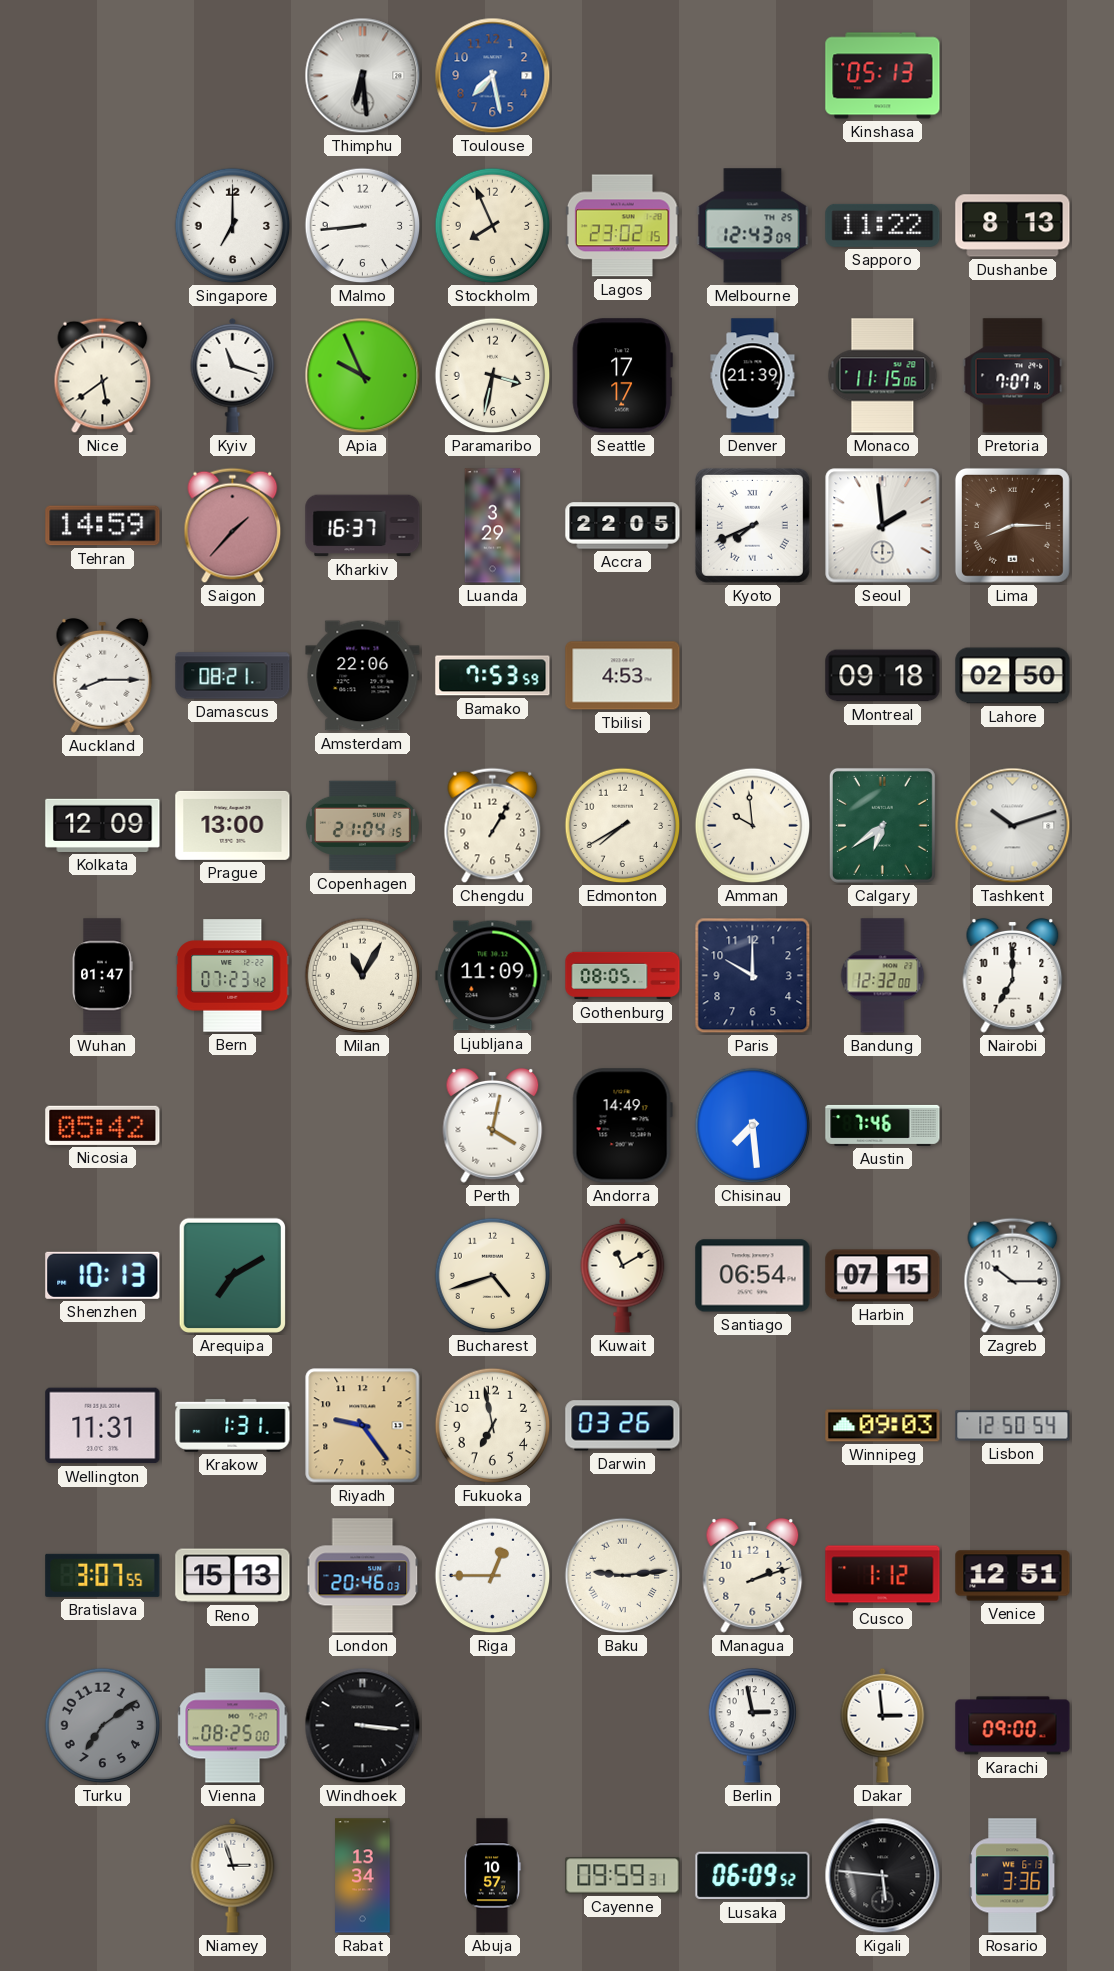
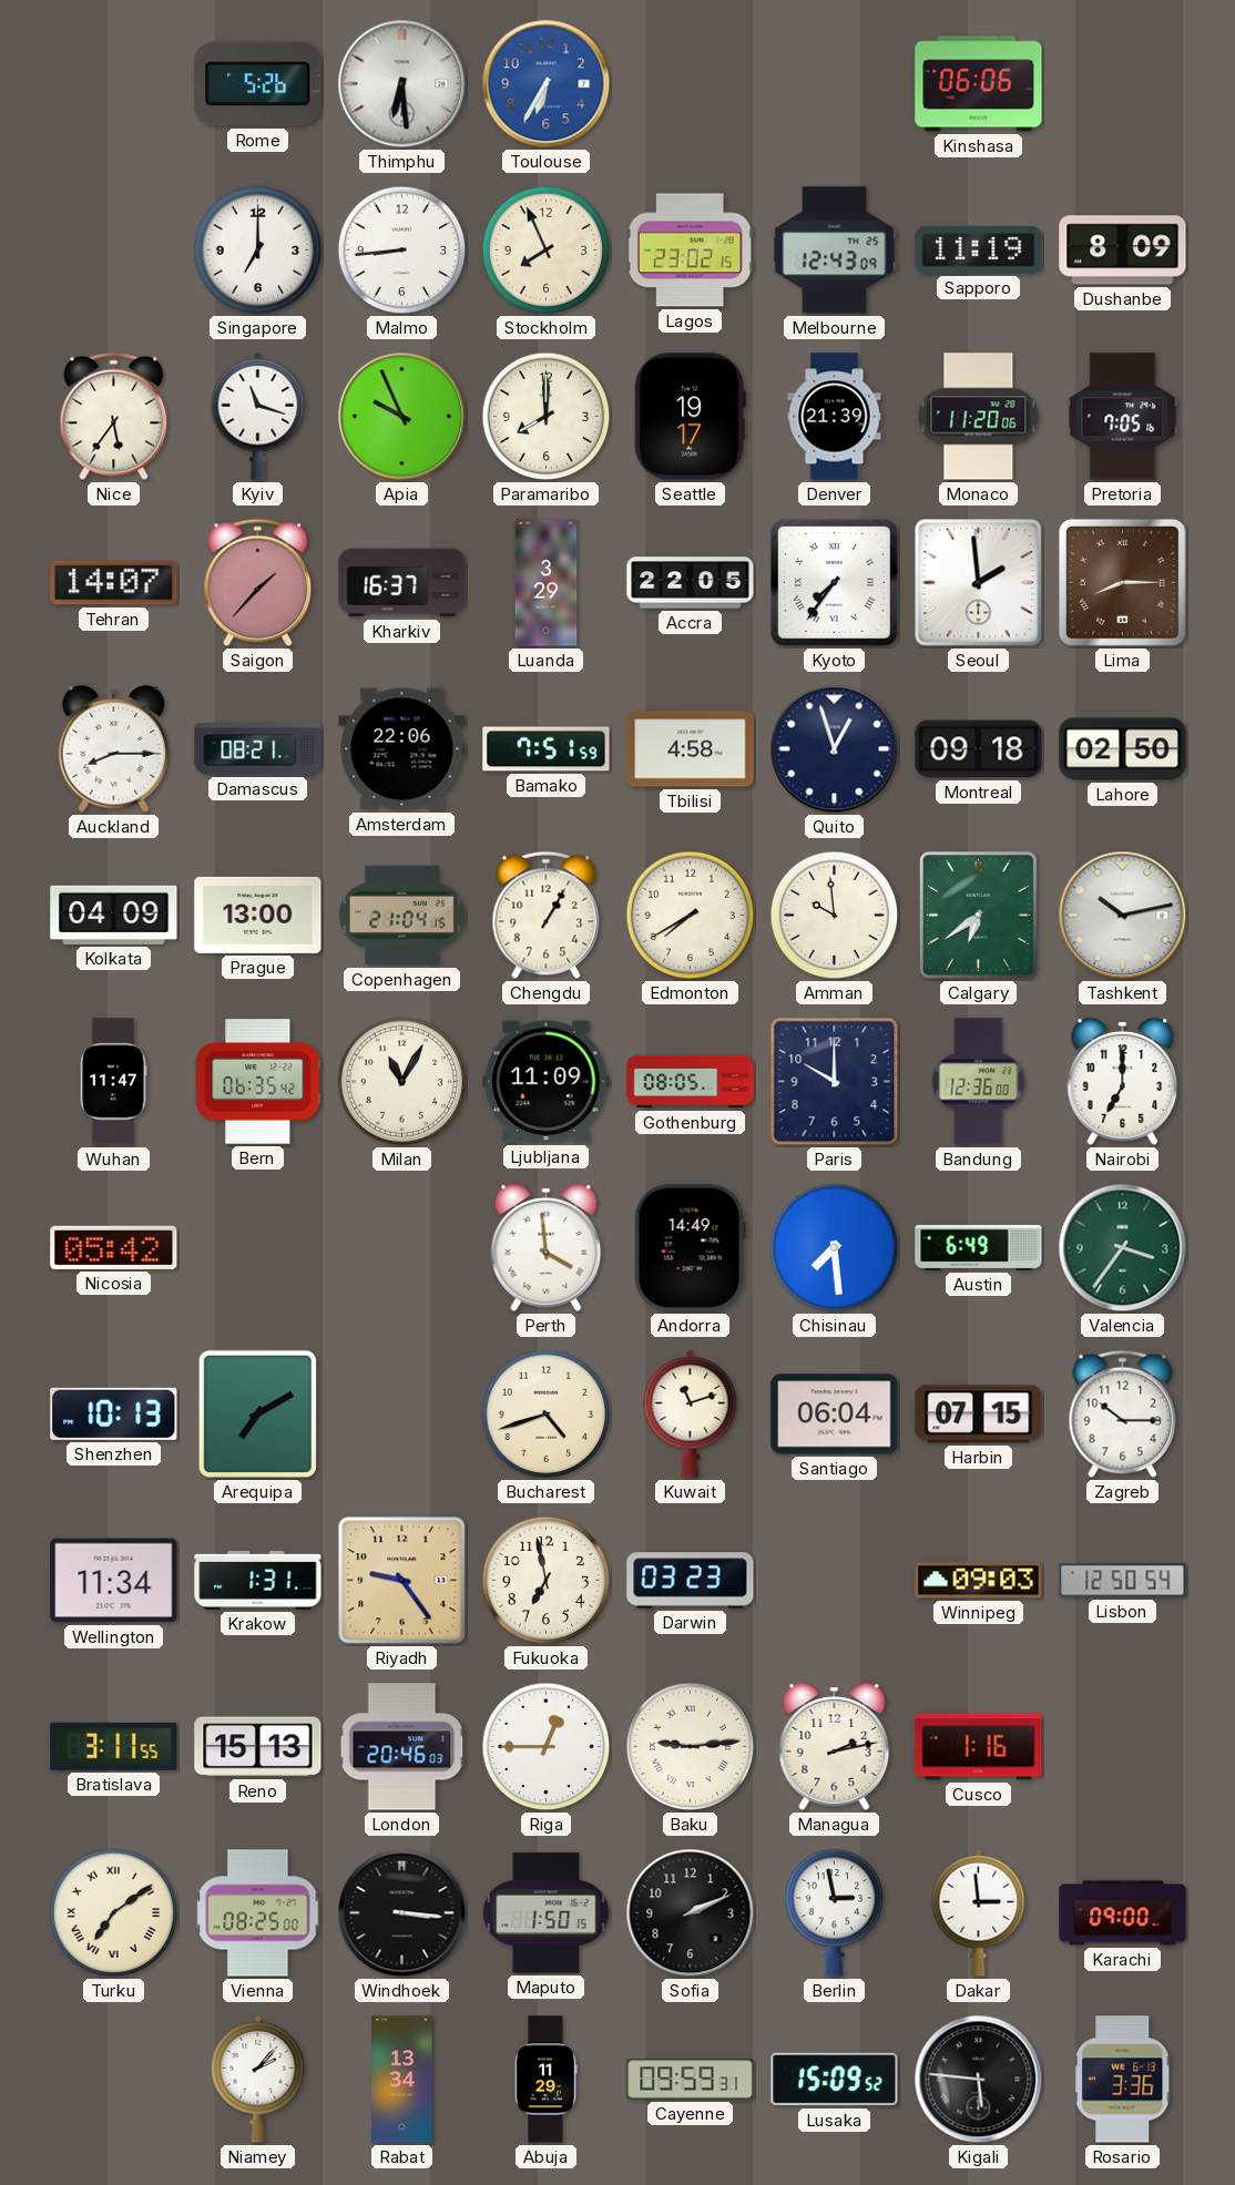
Rome: none -> 5:26
Toulouse: 7:28 -> 6:35
Kinshasa: 05:13 -> 06:06
Sapporo: 11:22 -> 11:19
Dushanbe: 8:13 -> 8:09
Nice: 5:39 -> 5:36
Paramaribo: 3:32 -> 8:00
Seattle: 17:17 -> 19:17
Monaco: 11:15 -> 11:20
Pretoria: 7:07 -> 7:05
Tehran: 14:59 -> 14:07
Kyoto: 7:41 -> 7:36
Bamako: 7:53 -> 7:51
Tbilisi: 4:53 -> 4:58
Quito: none -> 12:57
Kolkata: 12:09 -> 04:09
Tashkent: 10:12 -> 10:13
Wuhan: 01:47 -> 11:47
Bern: 07:23 -> 06:35
Bandung: 12:32 -> 12:36
Perth: 4:02 -> 3:59
Austin: 7:46 -> 6:49
Valencia: none -> 3:36
Kuwait: 11:10 -> 11:12
Santiago: 06:54 -> 06:04
Wellington: 11:31 -> 11:34
Darwin: 03:26 -> 03:23
Bratislava: 3:07 -> 3:11
Managua: 2:12 -> 2:13
Cusco: 1:12 -> 1:16
Venice: 12:51 -> none
Turku dial: grey -> cream
Turku numerals: Arabic -> Roman
Maputo: none -> 1:50
Sofia: none -> 2:11
Niamey: 2:57 -> 2:07
Abuja: 10:57 -> 11:29
Lusaka: 06:09 -> 15:09
